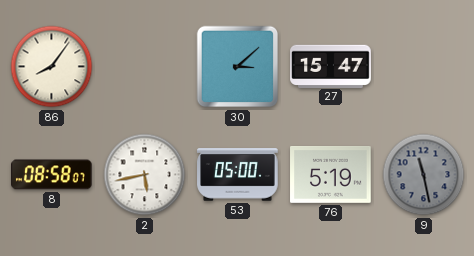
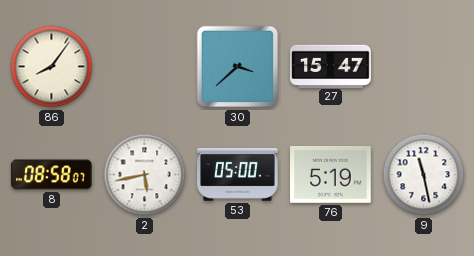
30: 3:08 -> 3:38
9 dial: grey -> white
